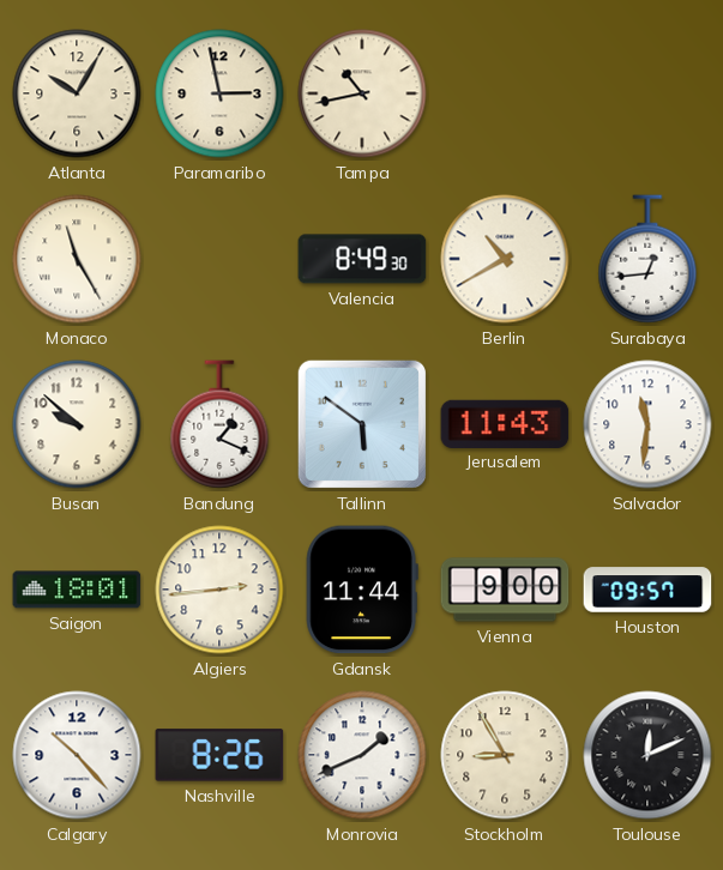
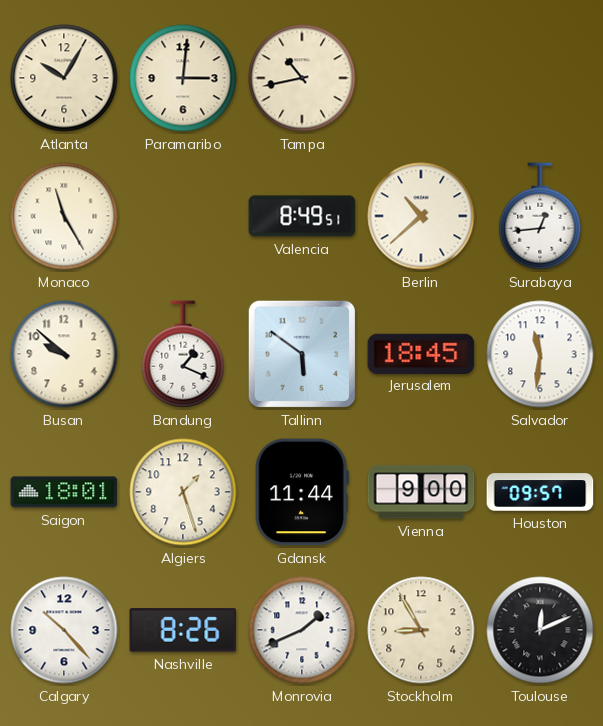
Paramaribo: 2:58 -> 3:01
Valencia: 8:49:30 -> 8:49:51
Berlin: 10:40 -> 10:38
Jerusalem: 11:43 -> 18:45
Algiers: 2:44 -> 1:27
